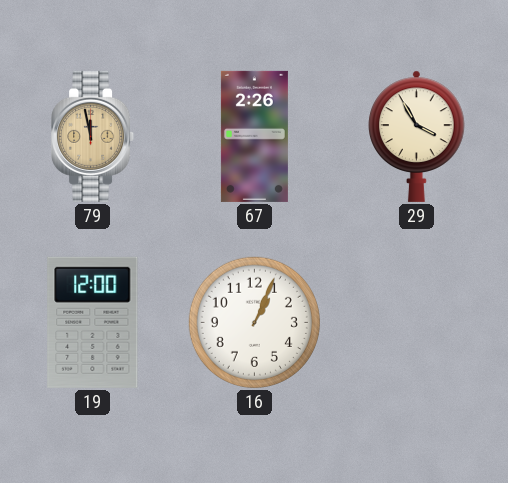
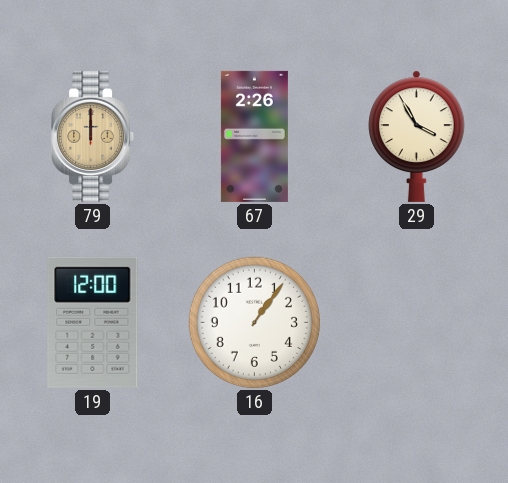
79: 11:58 -> 12:00
16: 1:04 -> 1:06
